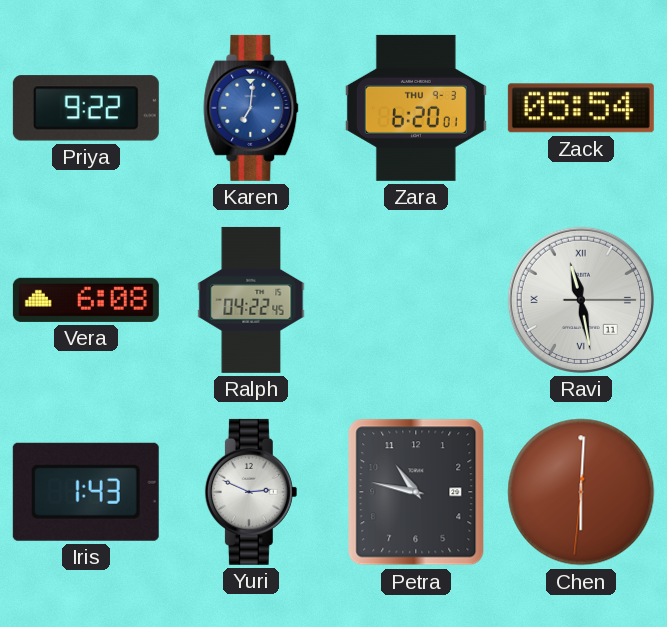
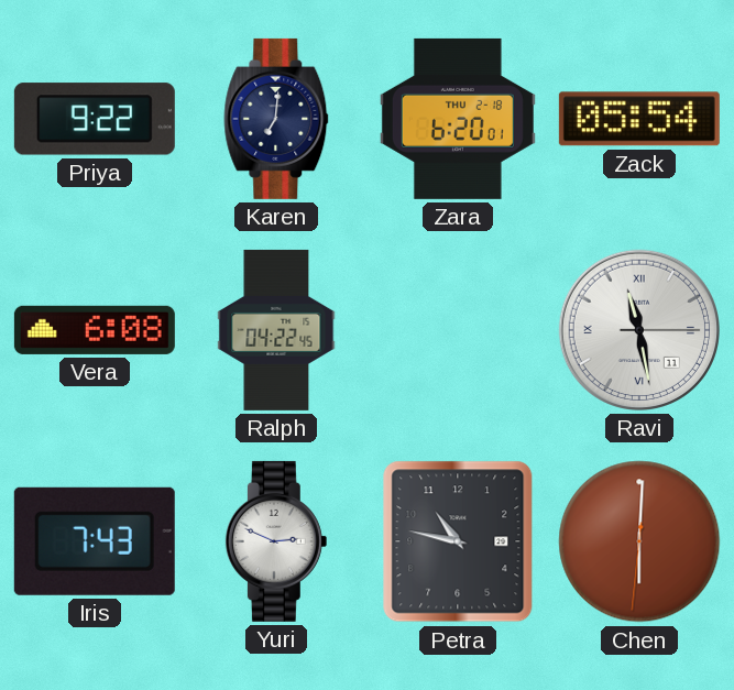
Karen dial: blue -> navy
Zara date: THU 9-3 -> THU 2-18
Iris: 1:43 -> 7:43
